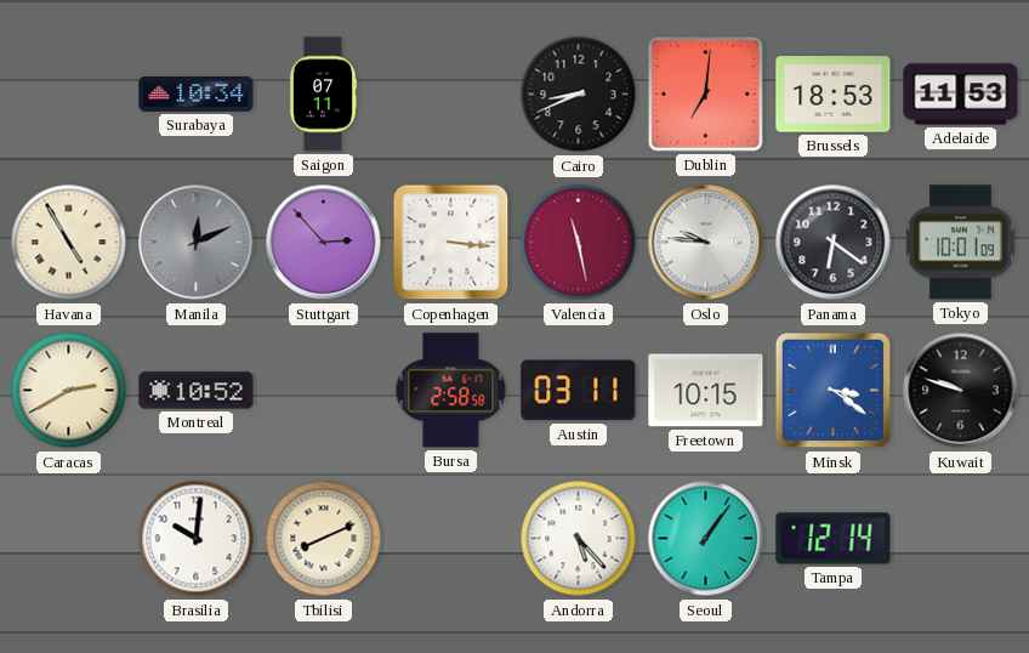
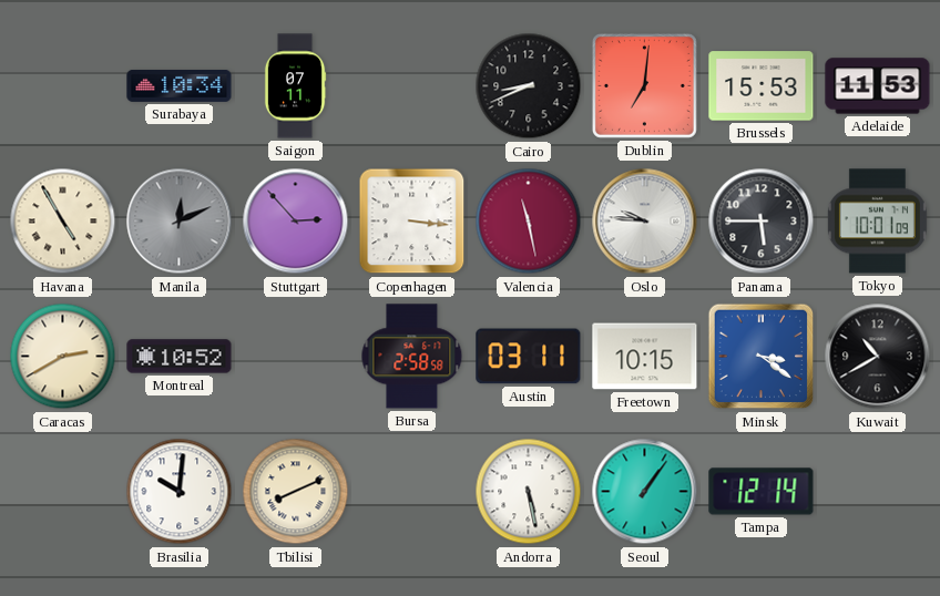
Brussels: 18:53 -> 15:53
Panama: 6:21 -> 5:45
Kuwait: 9:48 -> 10:40
Andorra: 5:23 -> 5:28
